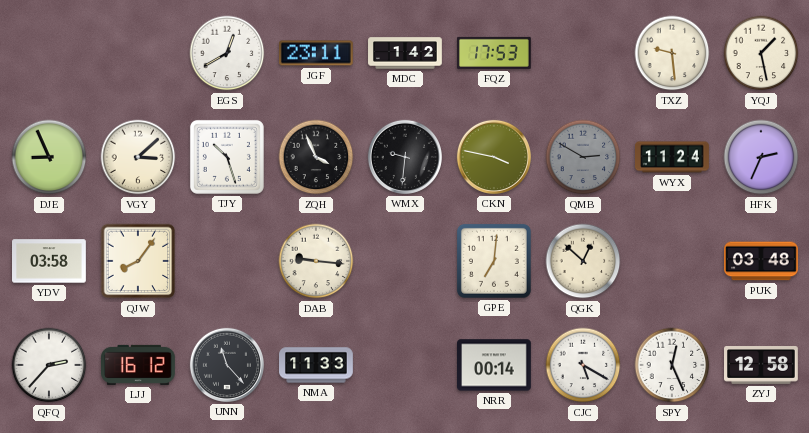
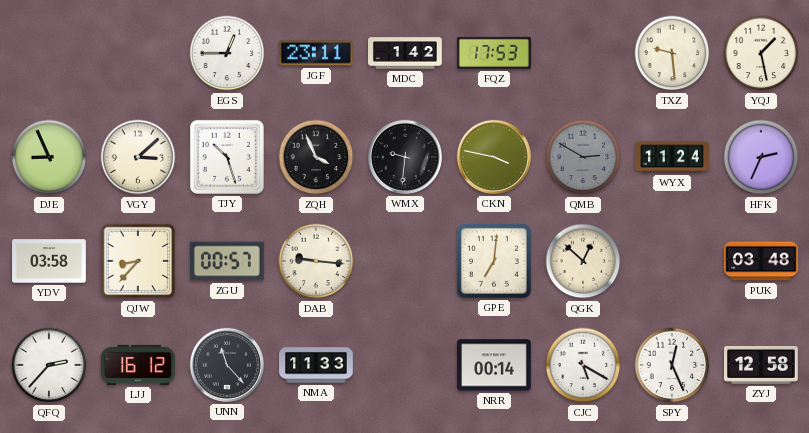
EGS: 12:40 -> 12:45
QJW: 8:06 -> 8:37
ZGU: none -> 00:57
